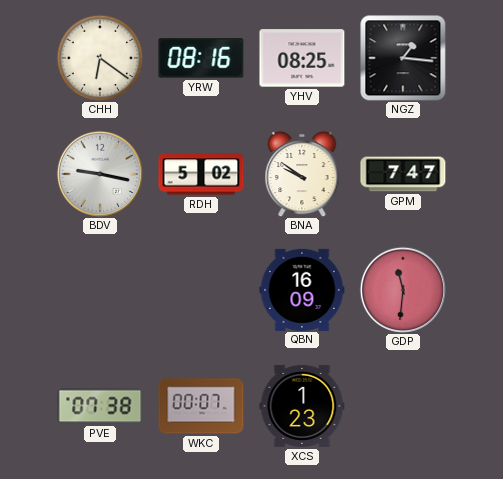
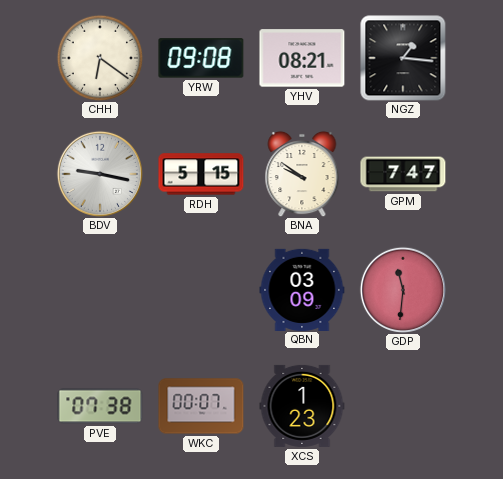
YRW: 08:16 -> 09:08
YHV: 08:25 -> 08:21
RDH: 5:02 -> 5:15
QBN: 16:09 -> 03:09
